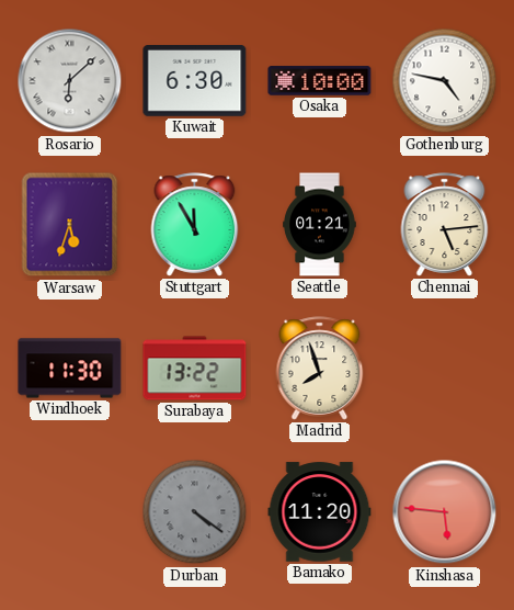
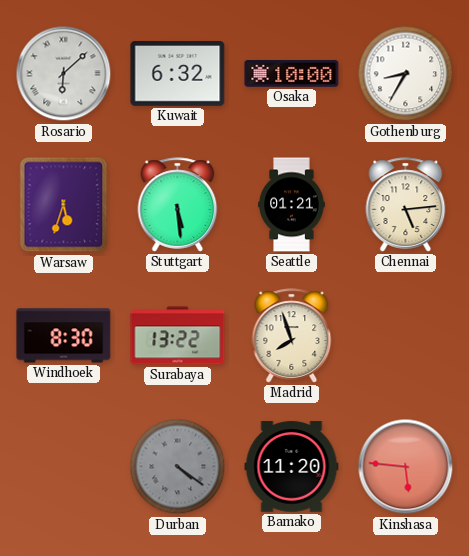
Kuwait: 6:30 -> 6:32
Gothenburg: 4:47 -> 8:35
Stuttgart: 11:55 -> 5:29
Windhoek: 11:30 -> 8:30
